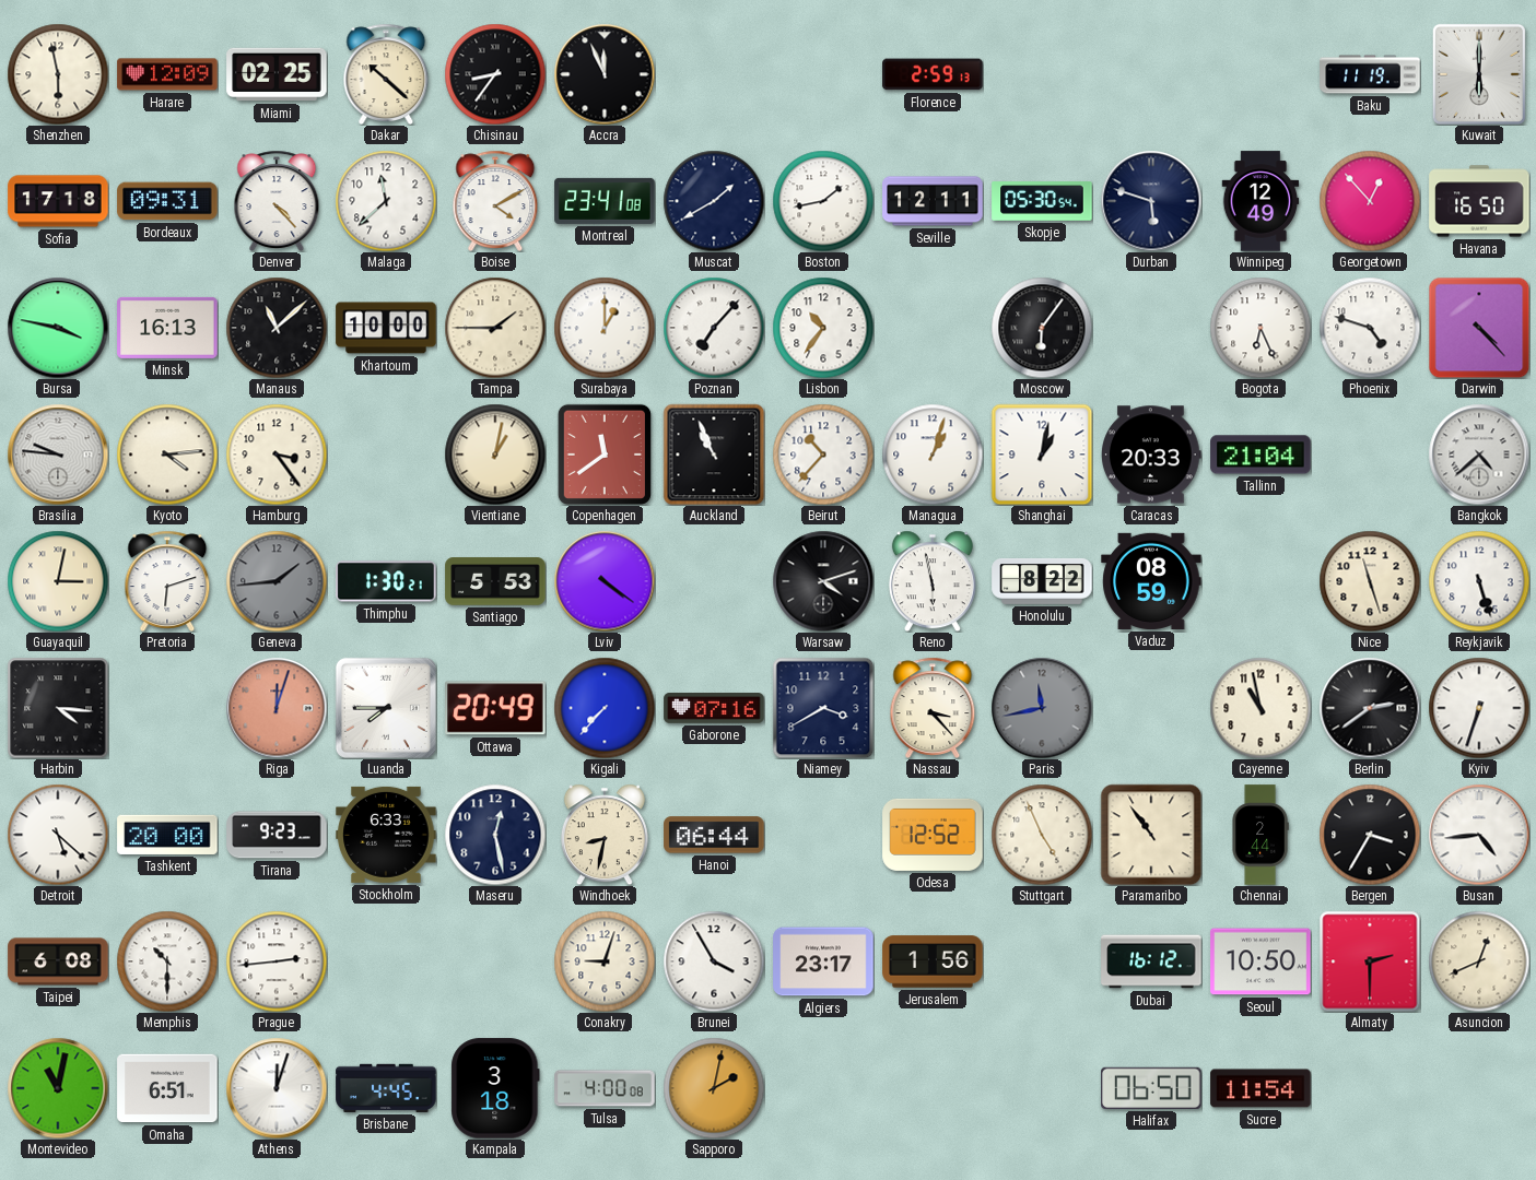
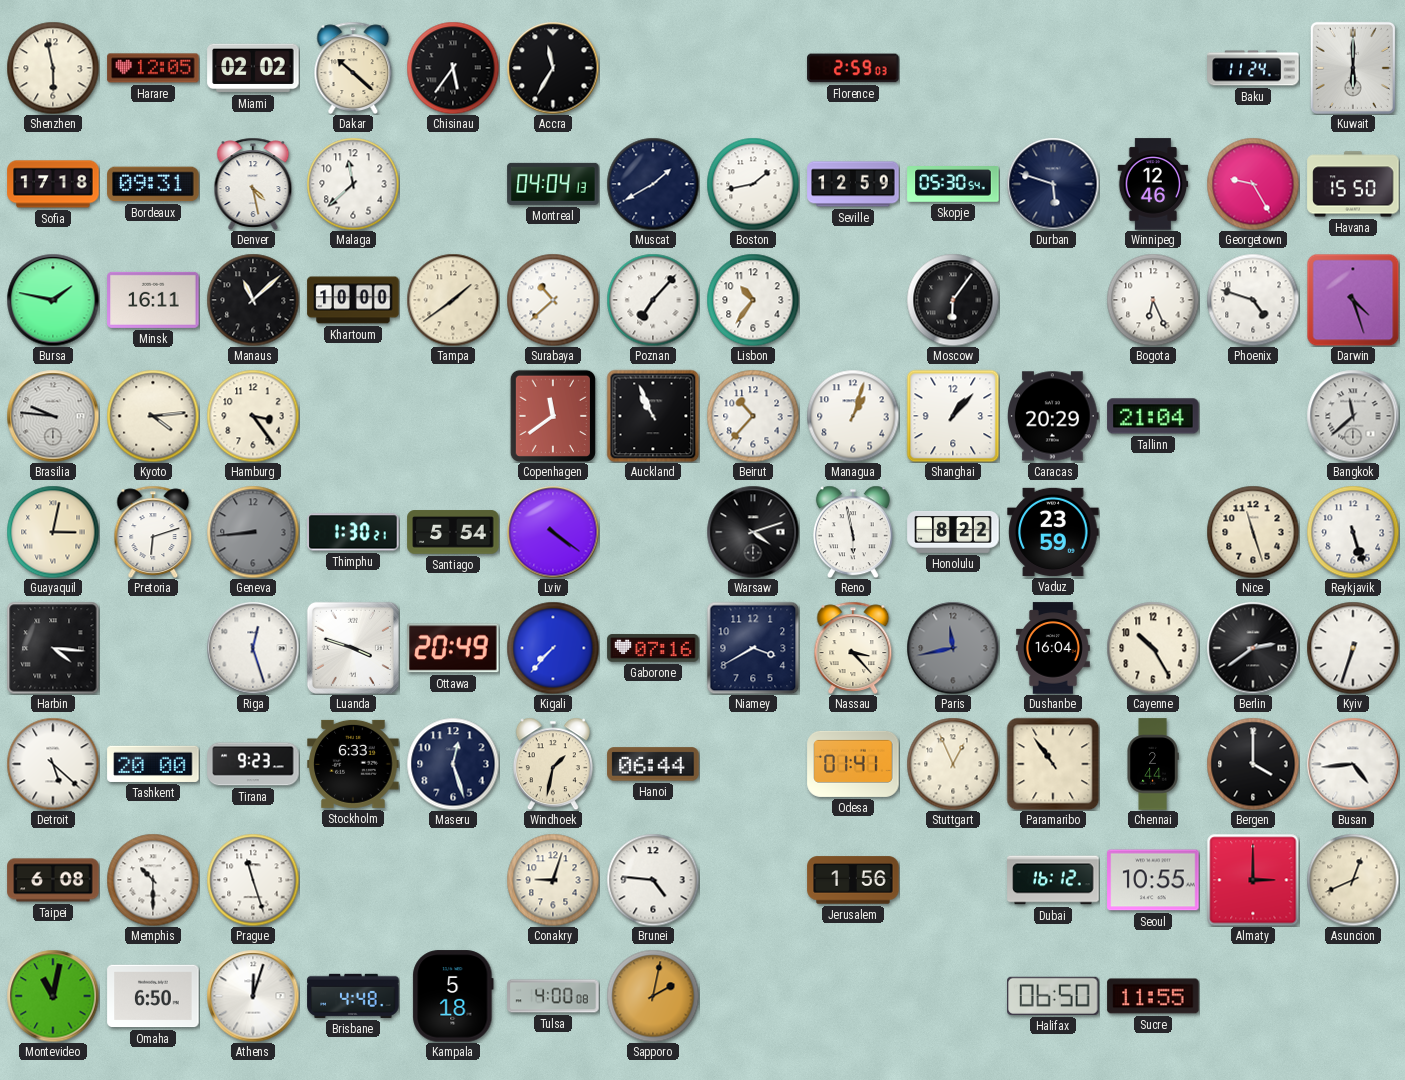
Harare: 12:09 -> 12:05
Miami: 02:25 -> 02:02
Chisinau: 8:36 -> 5:36
Accra: 11:56 -> 11:35
Florence: 2:59:13 -> 2:59:03
Baku: 11:19 -> 11:24
Denver: 4:23 -> 4:28
Boise: 4:10 -> none
Montreal: 23:41 -> 04:04
Seville: 12:11 -> 12:59
Winnipeg: 12:49 -> 12:46
Georgetown: 12:53 -> 9:25
Havana: 16:50 -> 15:50
Bursa: 3:47 -> 1:47
Minsk: 16:13 -> 16:11
Tampa: 1:45 -> 1:39
Surabaya: 1:00 -> 10:38
Darwin: 4:23 -> 4:27
Vientiane: 1:02 -> none
Shanghai: 1:02 -> 1:07
Caracas: 20:33 -> 20:29
Bangkok: 4:38 -> 11:38
Geneva: 1:44 -> 8:44
Santiago: 5:53 -> 5:54
Vaduz: 08:59 -> 23:59
Riga: 12:03 -> 12:27
Riga dial: salmon -> white
Luanda: 7:45 -> 3:48
Dushanbe: none -> 16:04
Cayenne: 10:58 -> 10:25
Maseru: 12:28 -> 12:27
Windhoek: 8:32 -> 1:32
Odesa: 12:52 -> 01:41
Stuttgart: 4:56 -> 12:56
Bergen: 3:35 -> 4:00
Prague: 2:44 -> 11:27
Brunei: 3:55 -> 4:46
Algiers: 23:17 -> none
Seoul: 10:50 -> 10:55
Almaty: 2:30 -> 3:00
Omaha: 6:51 -> 6:50
Brisbane: 4:45 -> 4:48
Kampala: 3:18 -> 5:18
Sucre: 11:54 -> 11:55
